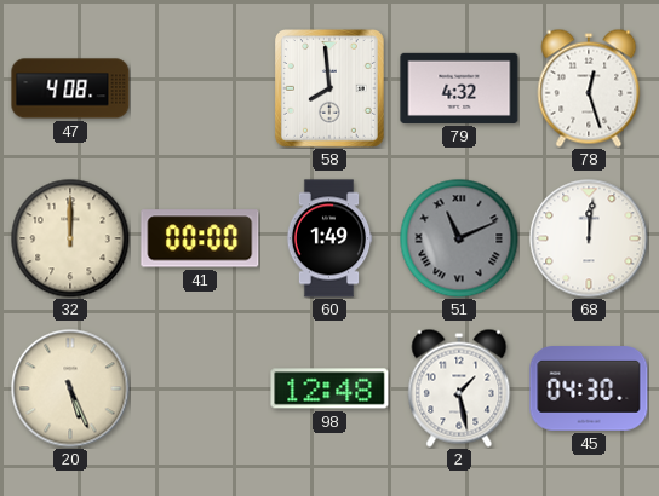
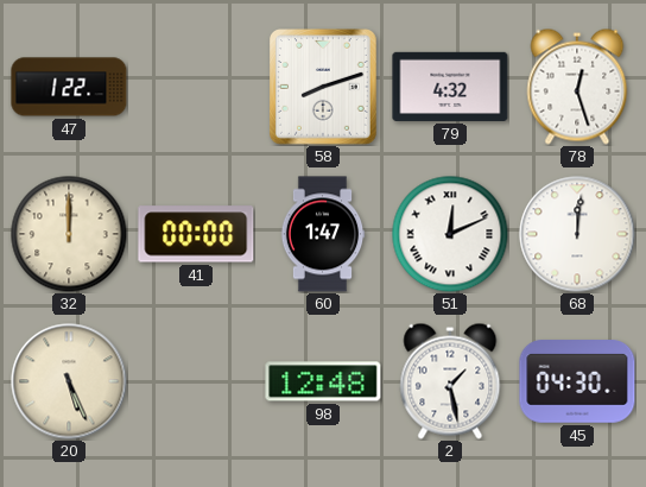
47: 4:08 -> 1:22
58: 7:59 -> 8:12
60: 1:49 -> 1:47
51: 11:11 -> 12:11
51 dial: grey -> white
